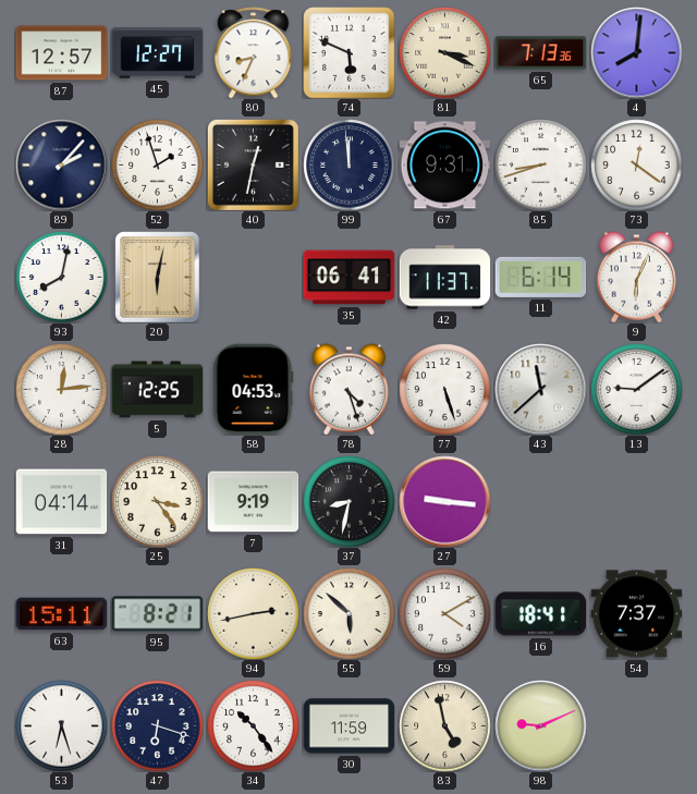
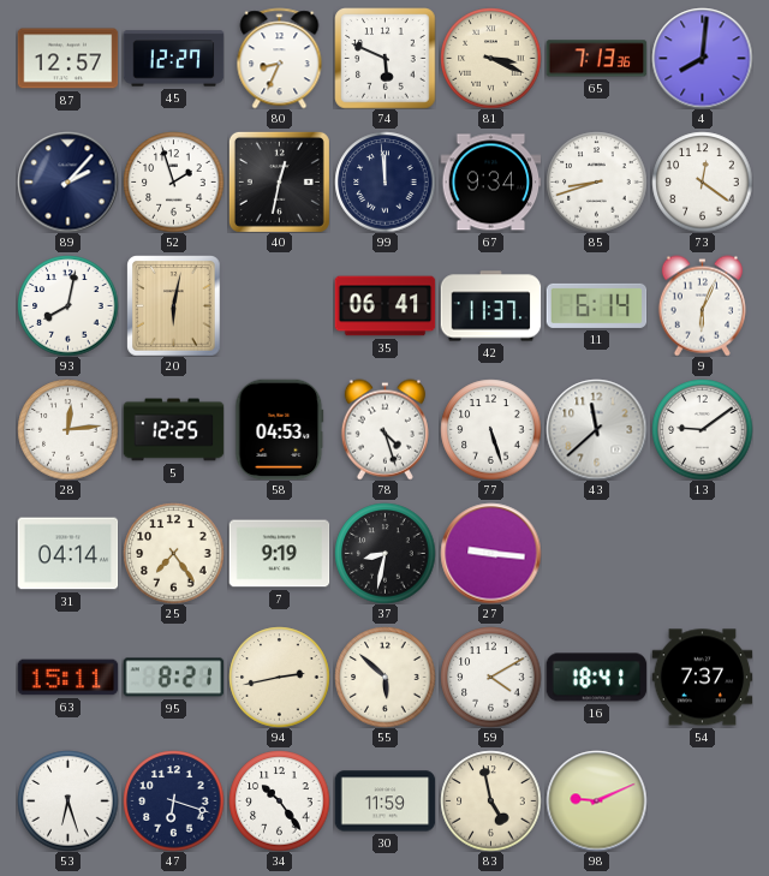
67: 9:31 -> 9:34
25: 3:24 -> 7:24
